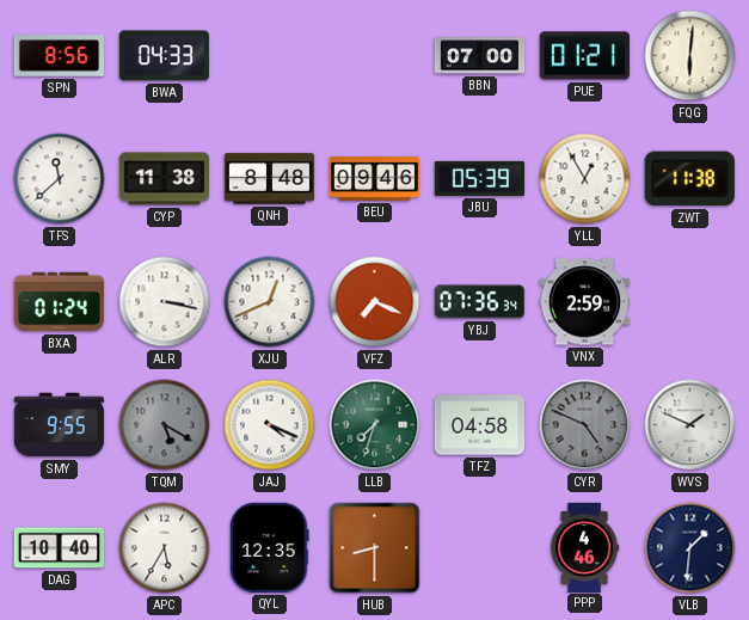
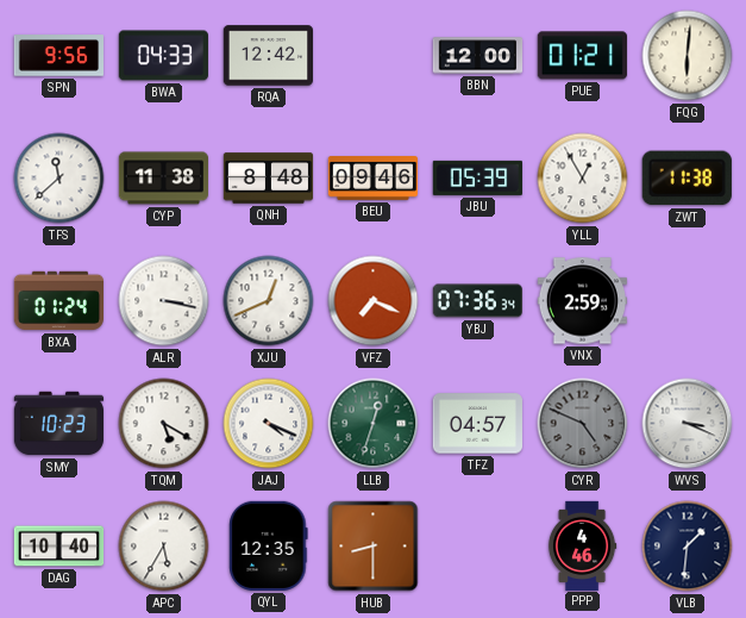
SPN: 8:56 -> 9:56
RQA: none -> 12:42
BBN: 07:00 -> 12:00
SMY: 9:55 -> 10:23
TQM dial: grey -> white
LLB: 7:33 -> 12:33
TFZ: 04:58 -> 04:57
WVS: 1:49 -> 3:19
